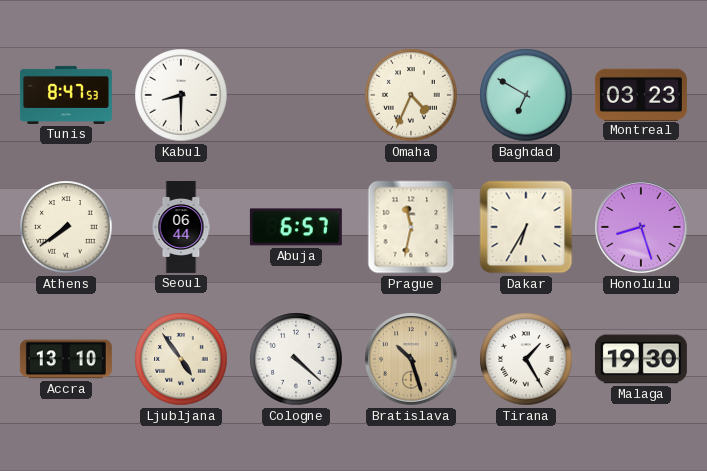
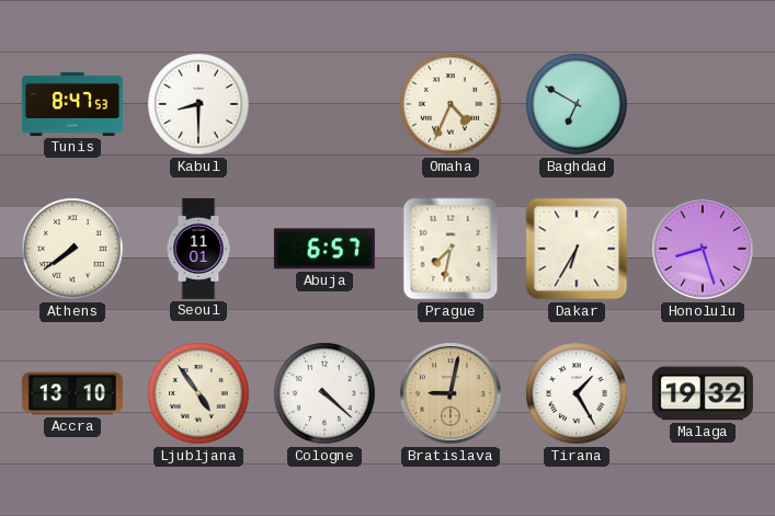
Montreal: 03:23 -> none
Seoul: 06:44 -> 11:01
Prague: 11:32 -> 7:32
Bratislava: 10:27 -> 9:02
Malaga: 19:30 -> 19:32
